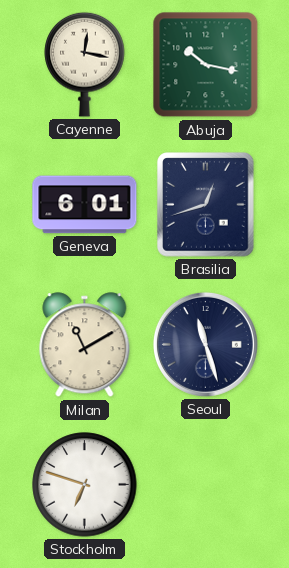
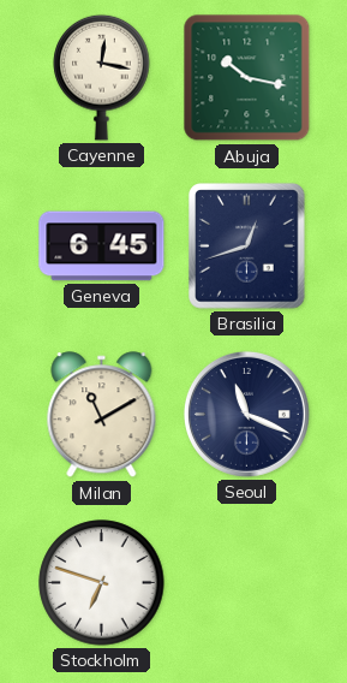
Geneva: 6:01 -> 6:45
Seoul: 11:27 -> 11:19
